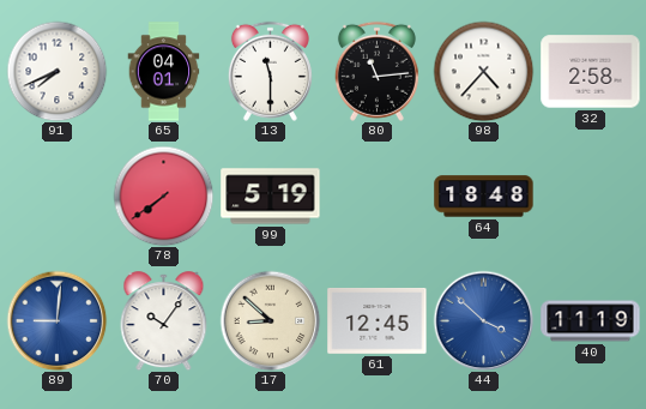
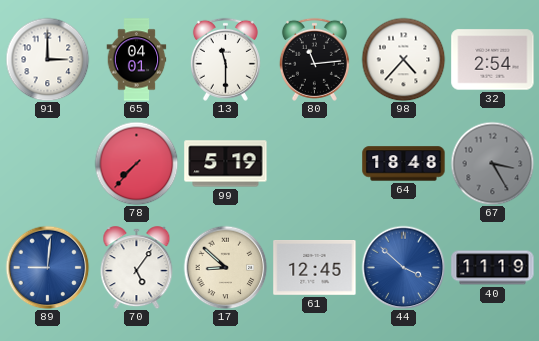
91: 7:41 -> 3:00
32: 2:58 -> 2:54
78: 7:39 -> 7:37
67: none -> 3:25
70: 10:06 -> 5:06
